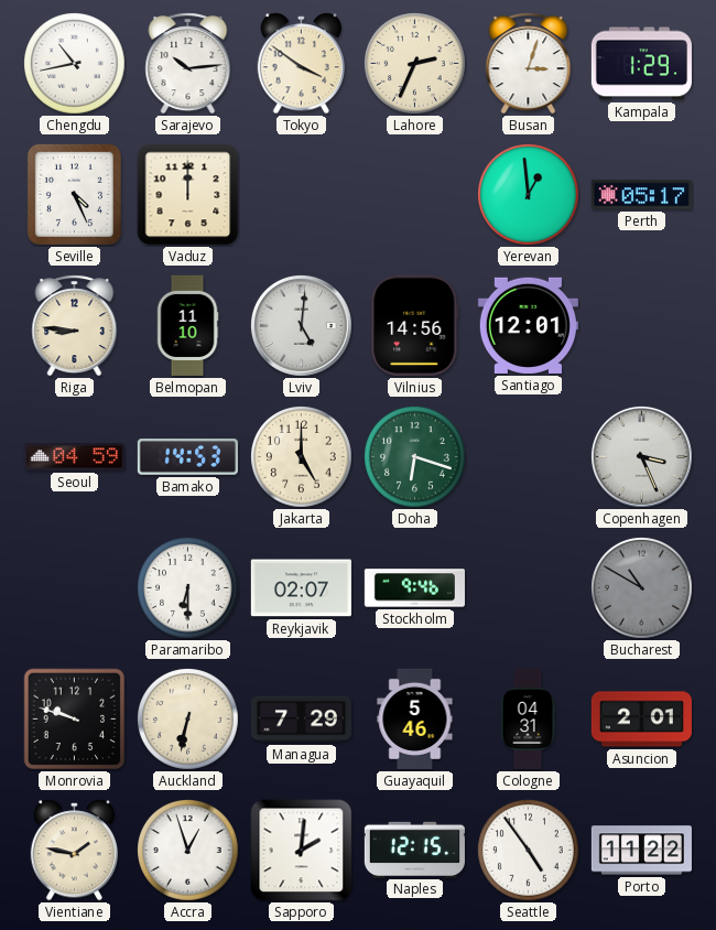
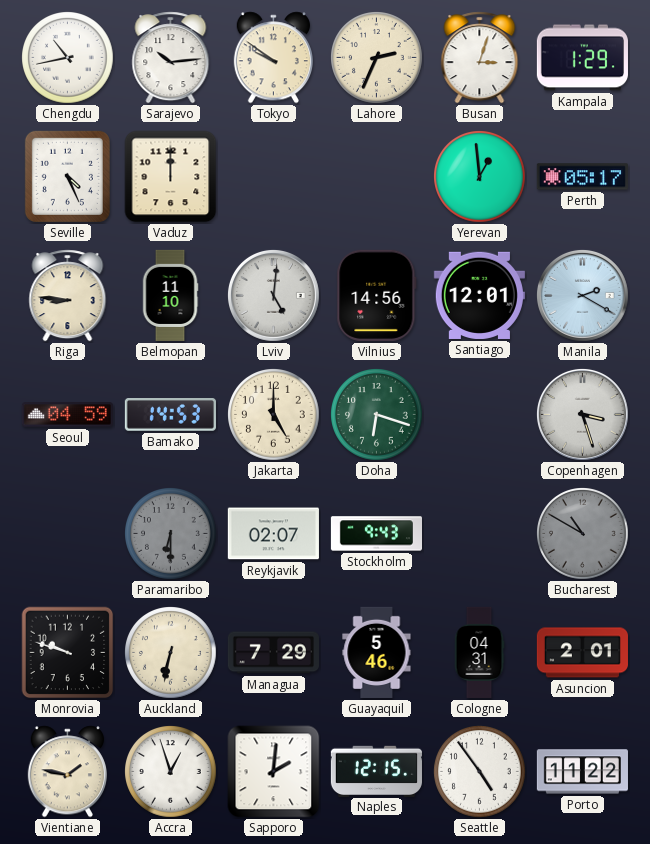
Tokyo: 3:51 -> 9:51
Manila: none -> 2:20
Copenhagen: 3:26 -> 3:27
Paramaribo dial: white -> grey
Stockholm: 9:46 -> 9:43
